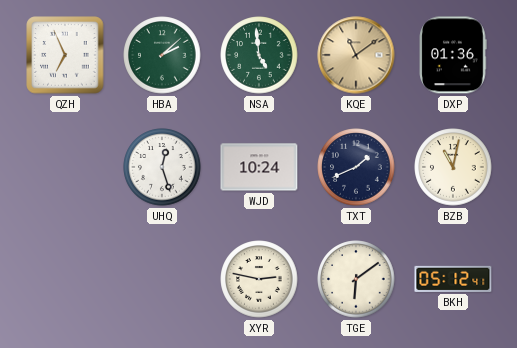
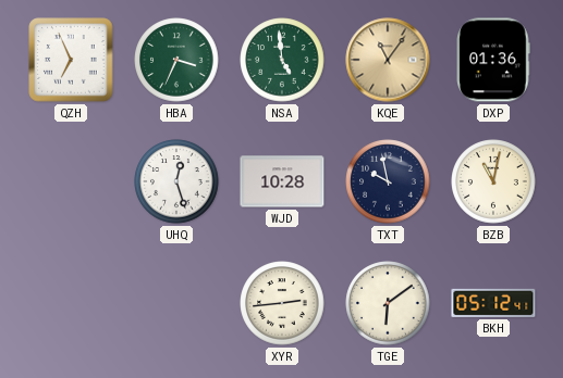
HBA: 2:08 -> 3:34
KQE: 11:09 -> 11:06
WJD: 10:24 -> 10:28
TXT: 1:41 -> 9:58
XYR: 2:47 -> 2:44
